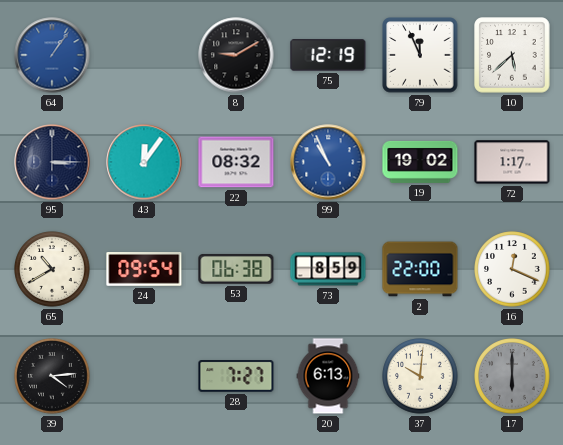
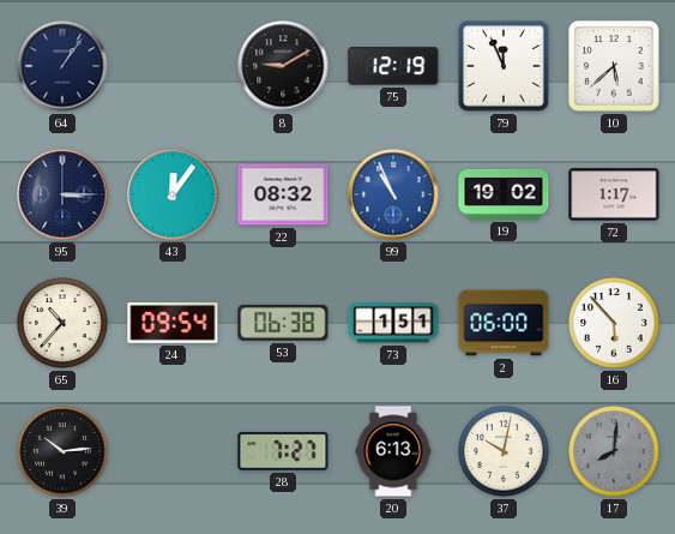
64 dial: blue -> navy
65: 10:40 -> 10:37
73: 8:59 -> 1:51
2: 22:00 -> 06:00
16: 12:19 -> 5:53
39: 4:14 -> 10:14
37: 10:01 -> 10:02
17: 6:00 -> 8:01
